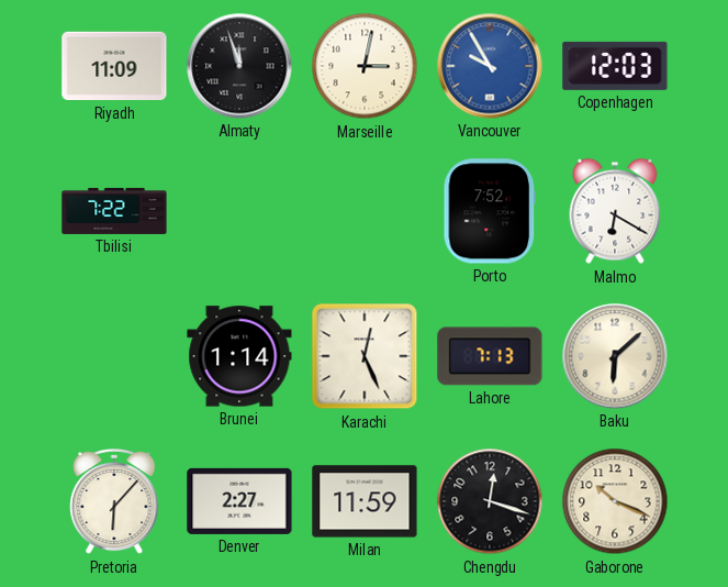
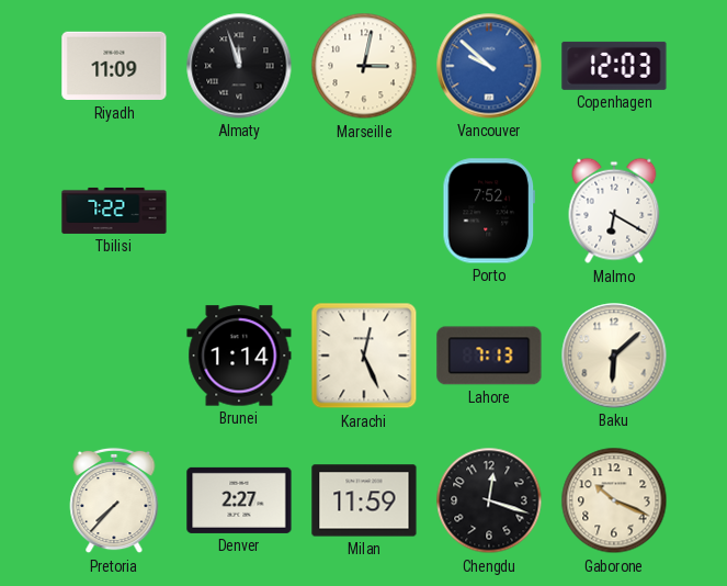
Vancouver: 9:55 -> 9:52
Pretoria: 6:07 -> 7:37
